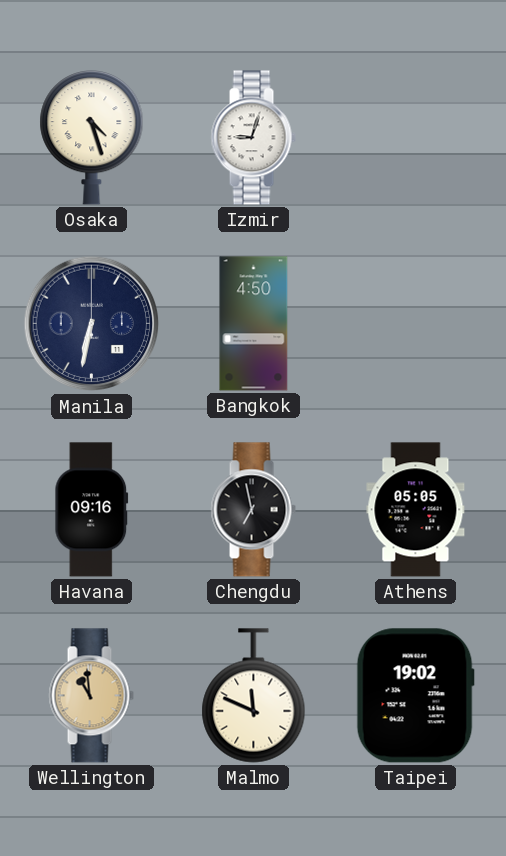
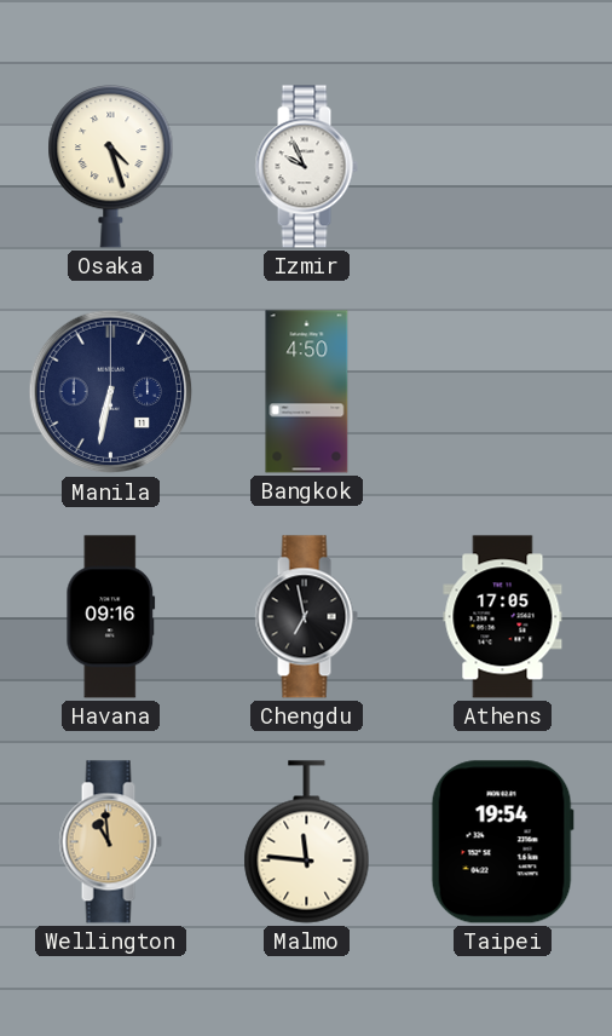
Izmir: 9:03 -> 9:56
Athens: 05:05 -> 17:05
Malmo: 11:49 -> 11:46
Taipei: 19:02 -> 19:54
